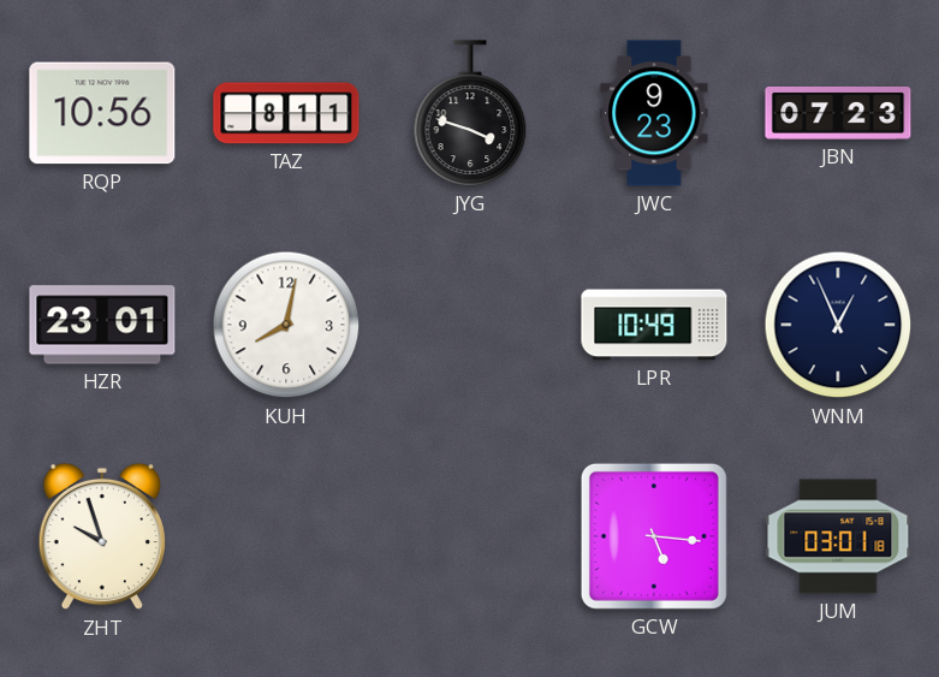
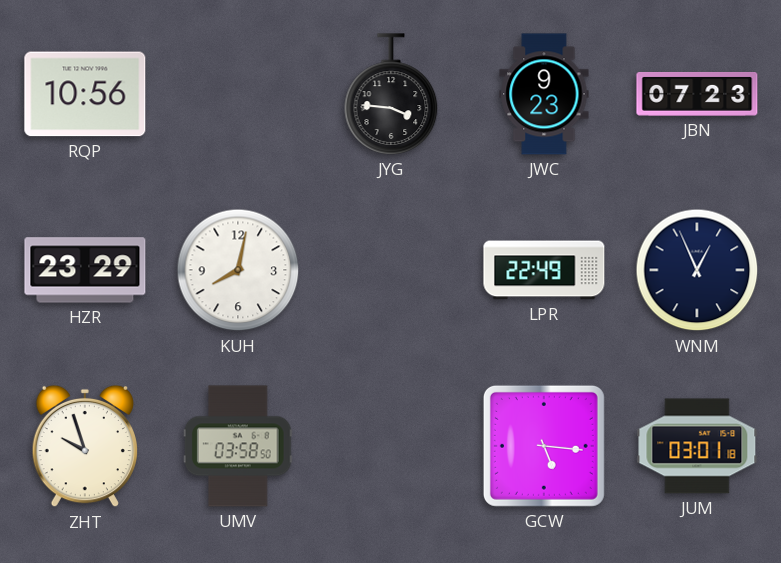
TAZ: 8:11 -> none
JYG: 3:48 -> 3:46
HZR: 23:01 -> 23:29
LPR: 10:49 -> 22:49
UMV: none -> 03:58
